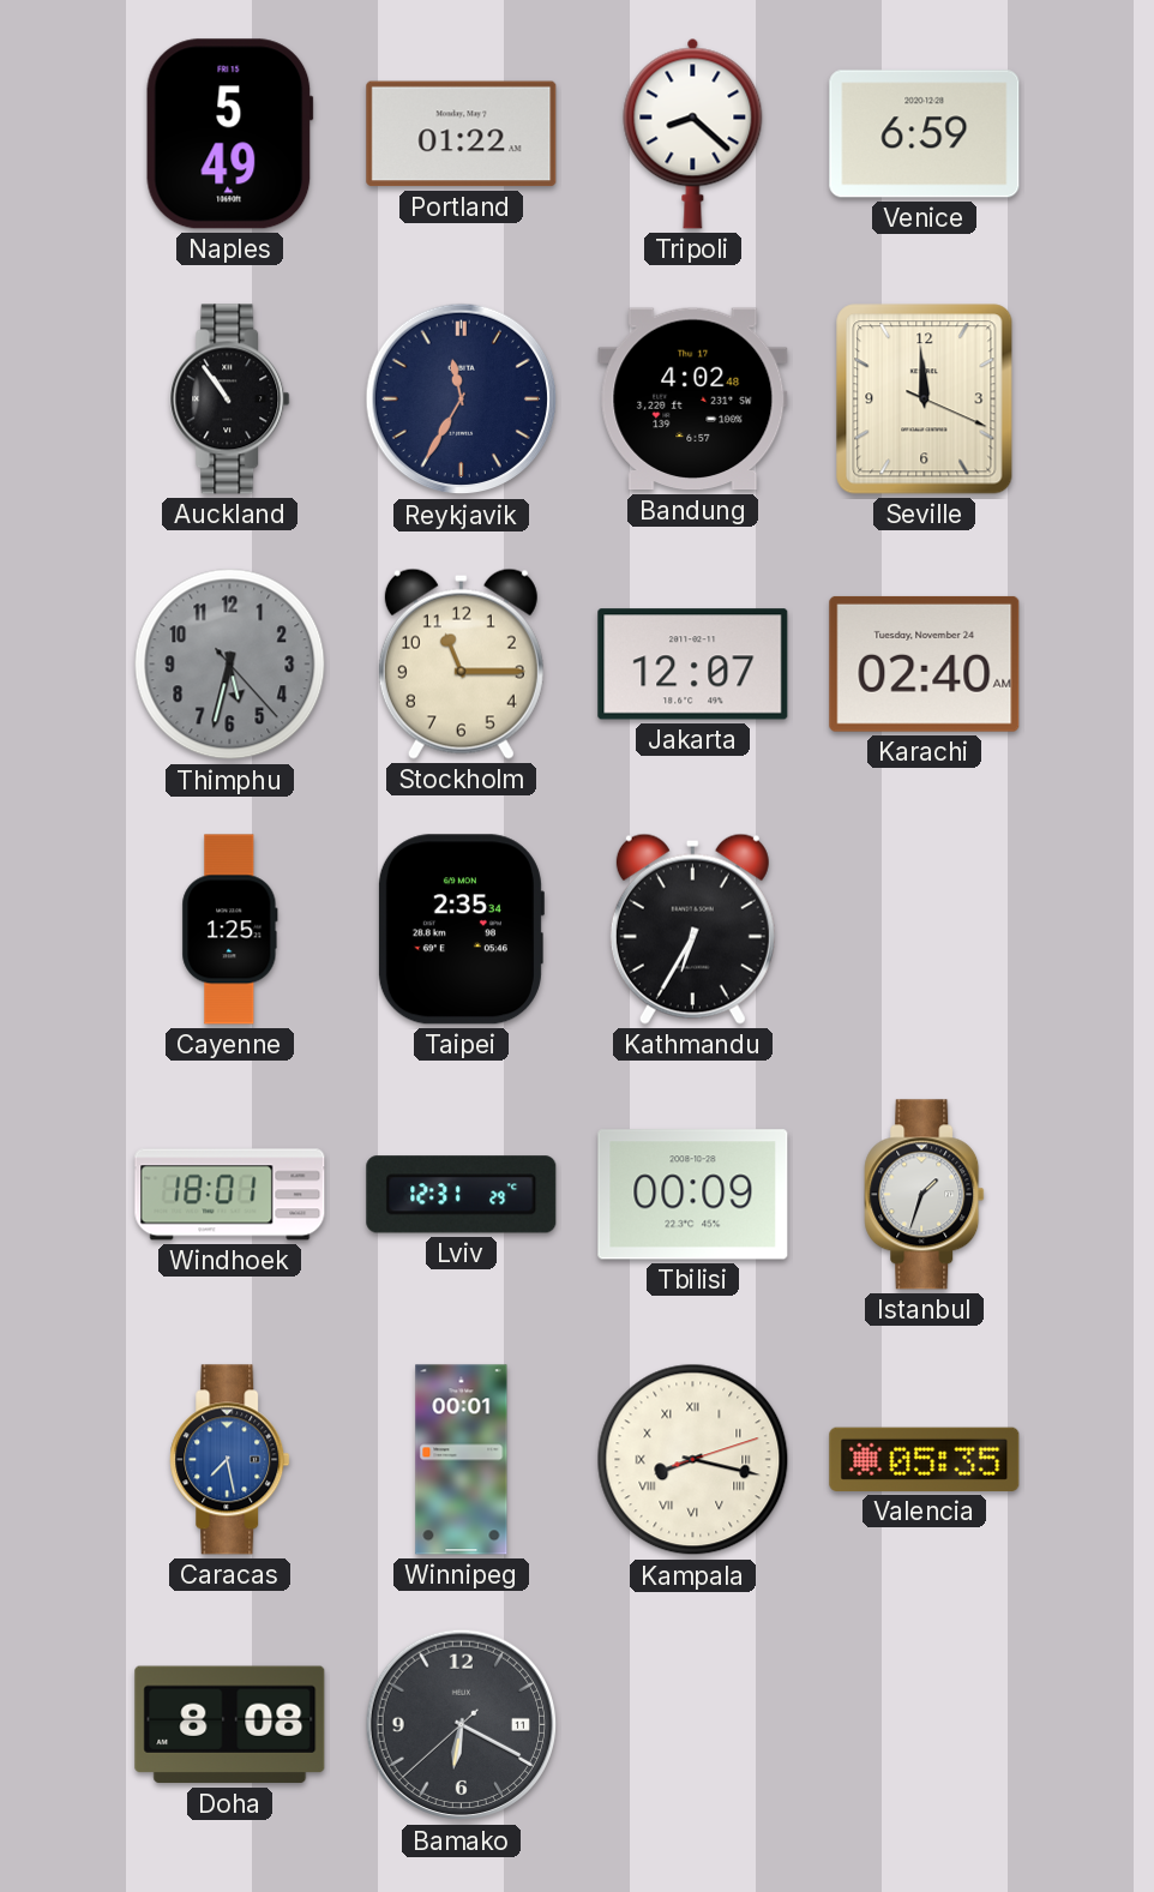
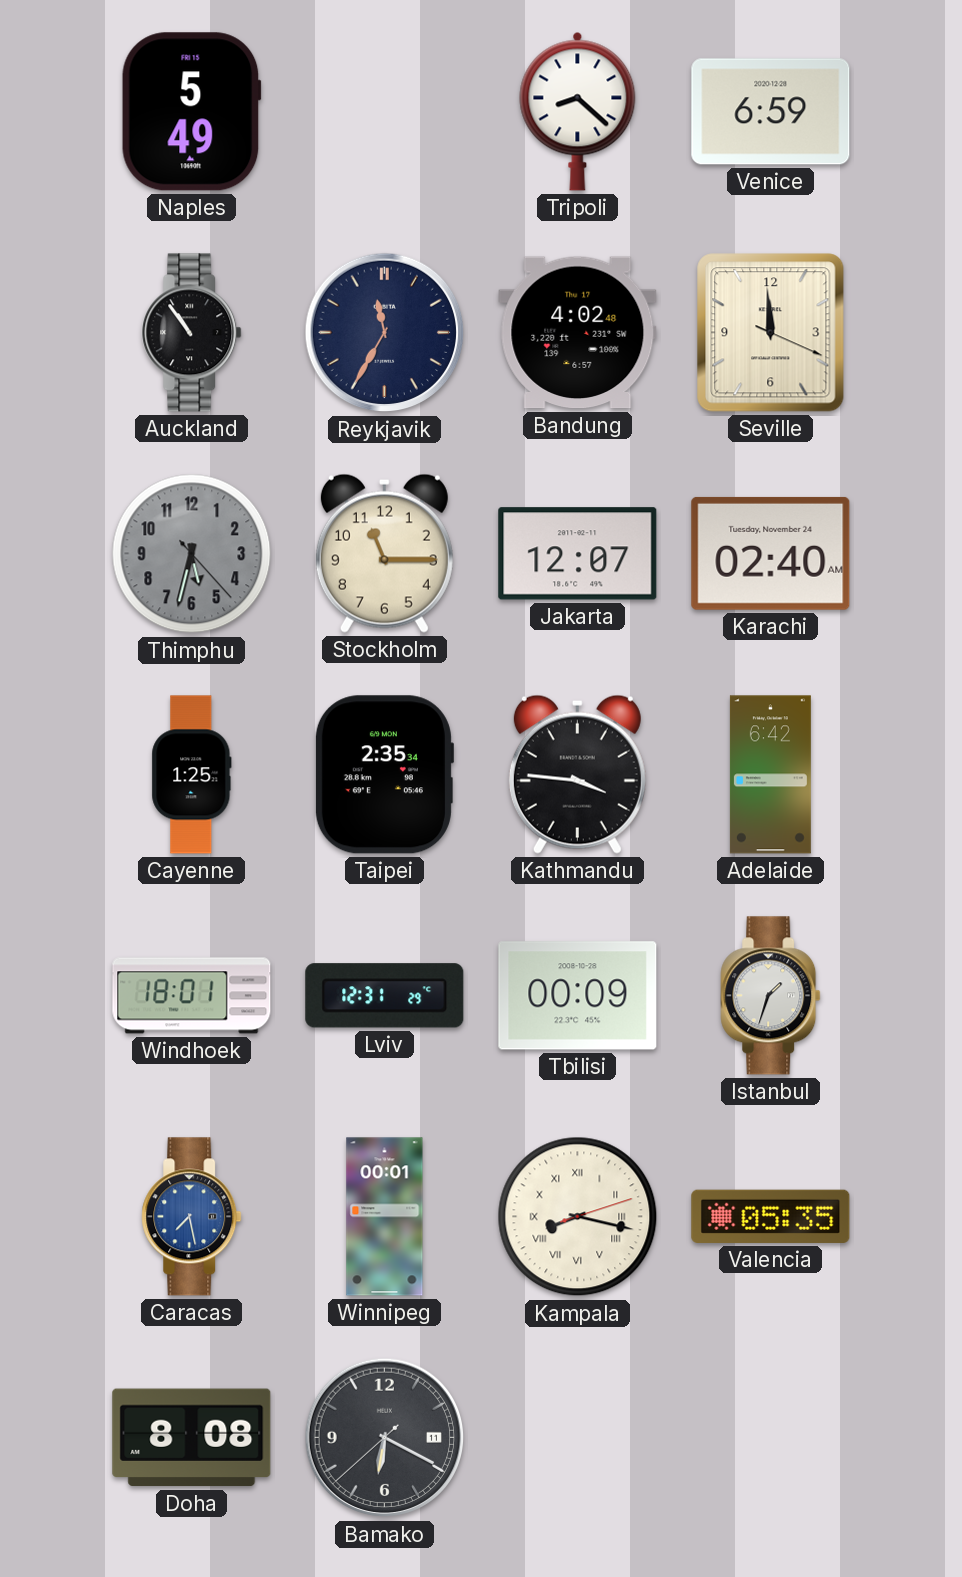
Portland: 01:22 -> none
Kathmandu: 6:35 -> 3:46
Adelaide: none -> 6:42
